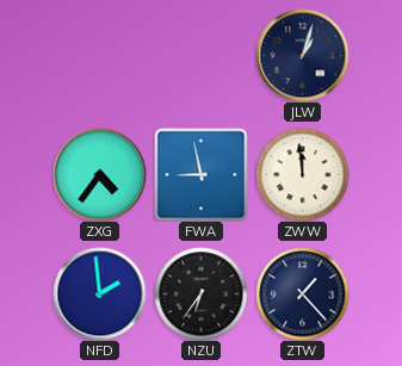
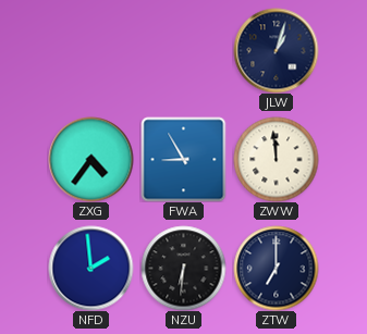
FWA: 8:58 -> 8:55
NZU: 6:36 -> 6:31
ZTW: 1:23 -> 7:00
